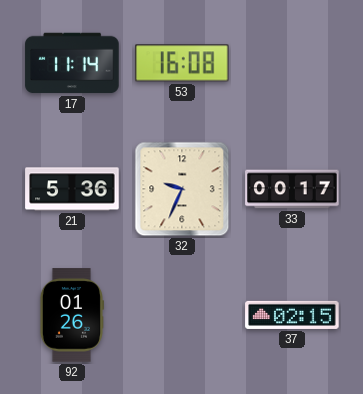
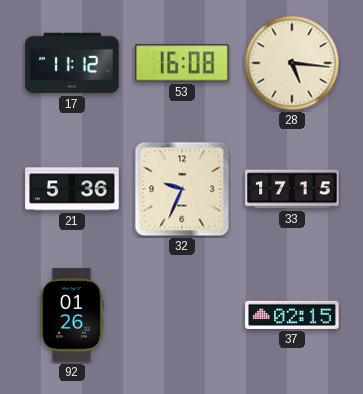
17: 11:14 -> 11:12
28: none -> 5:16
33: 00:17 -> 17:15
